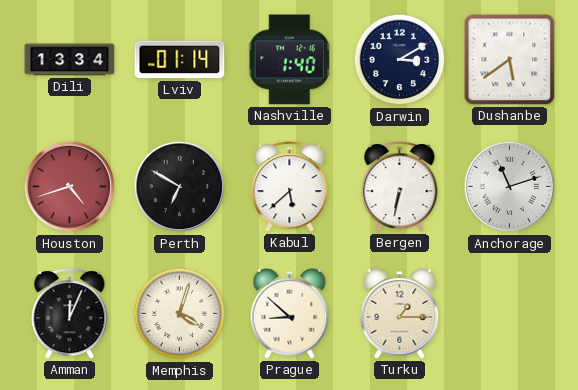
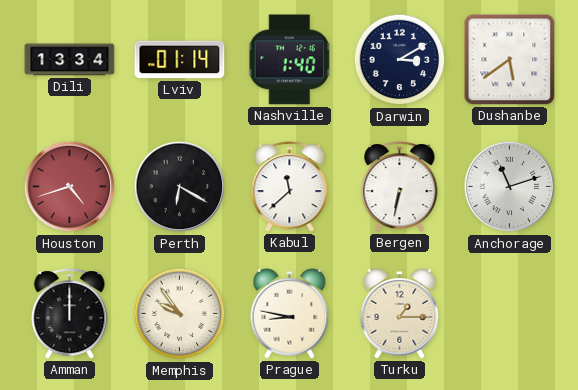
Perth: 6:50 -> 6:20
Kabul: 5:38 -> 11:38
Amman: 12:04 -> 12:00
Memphis: 4:03 -> 9:54
Prague: 8:52 -> 8:47
